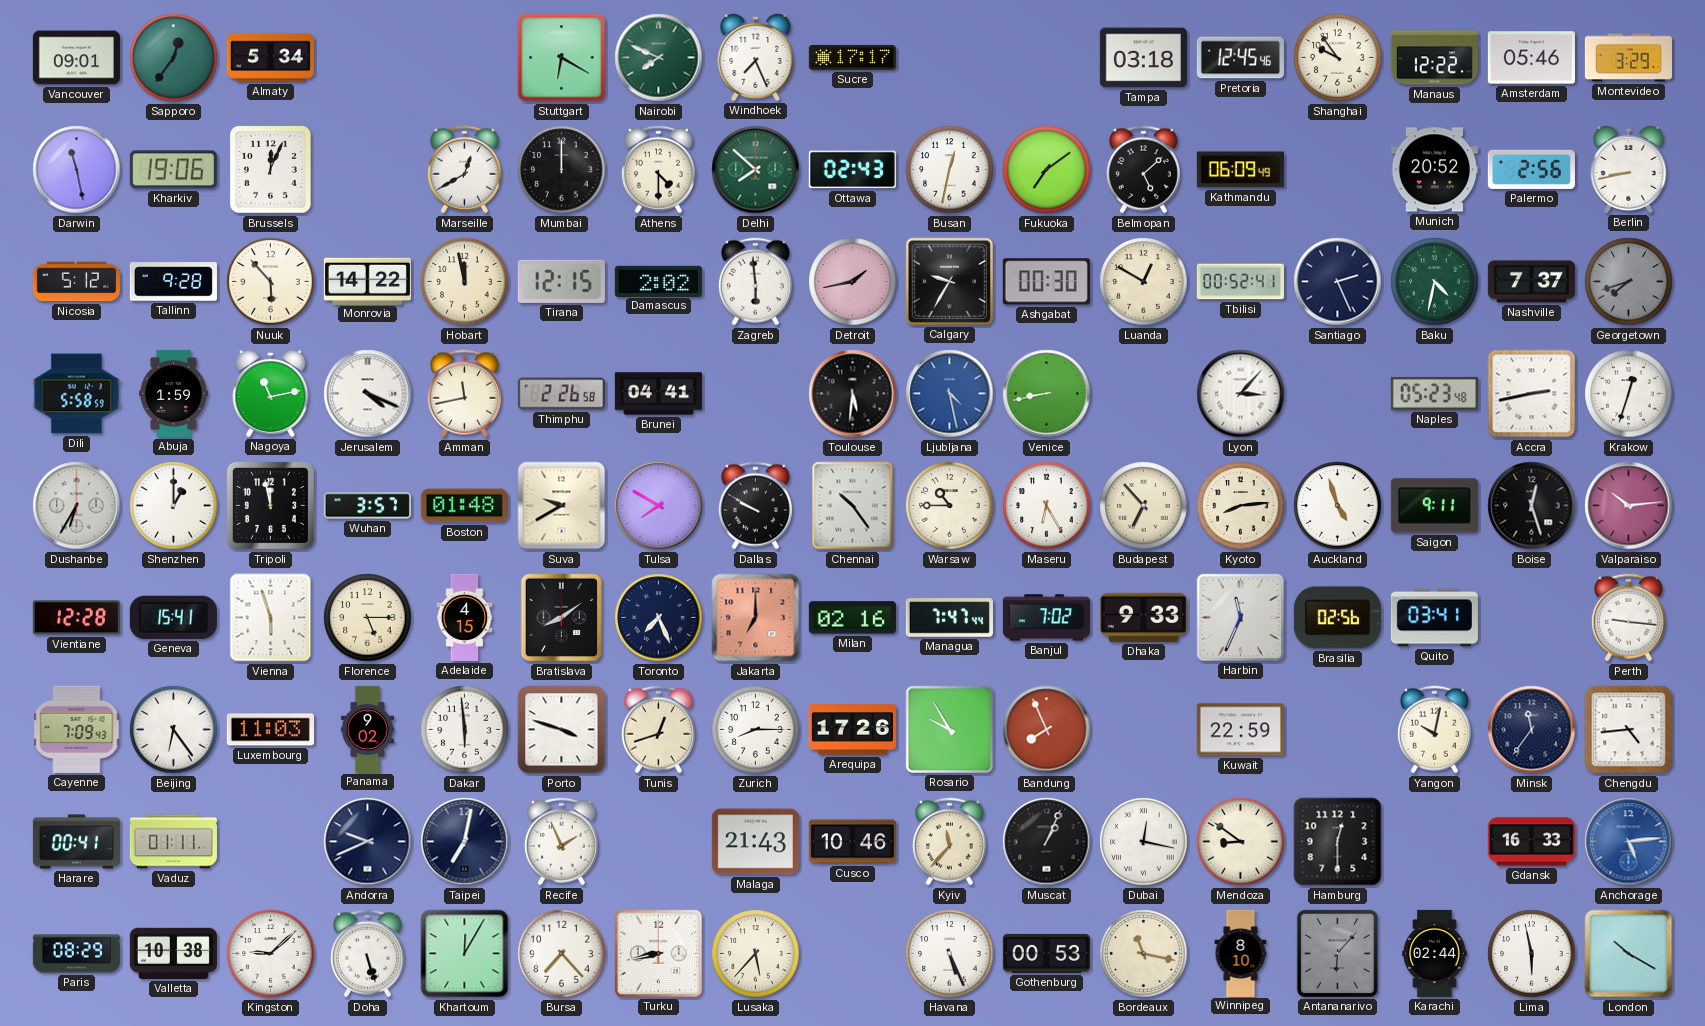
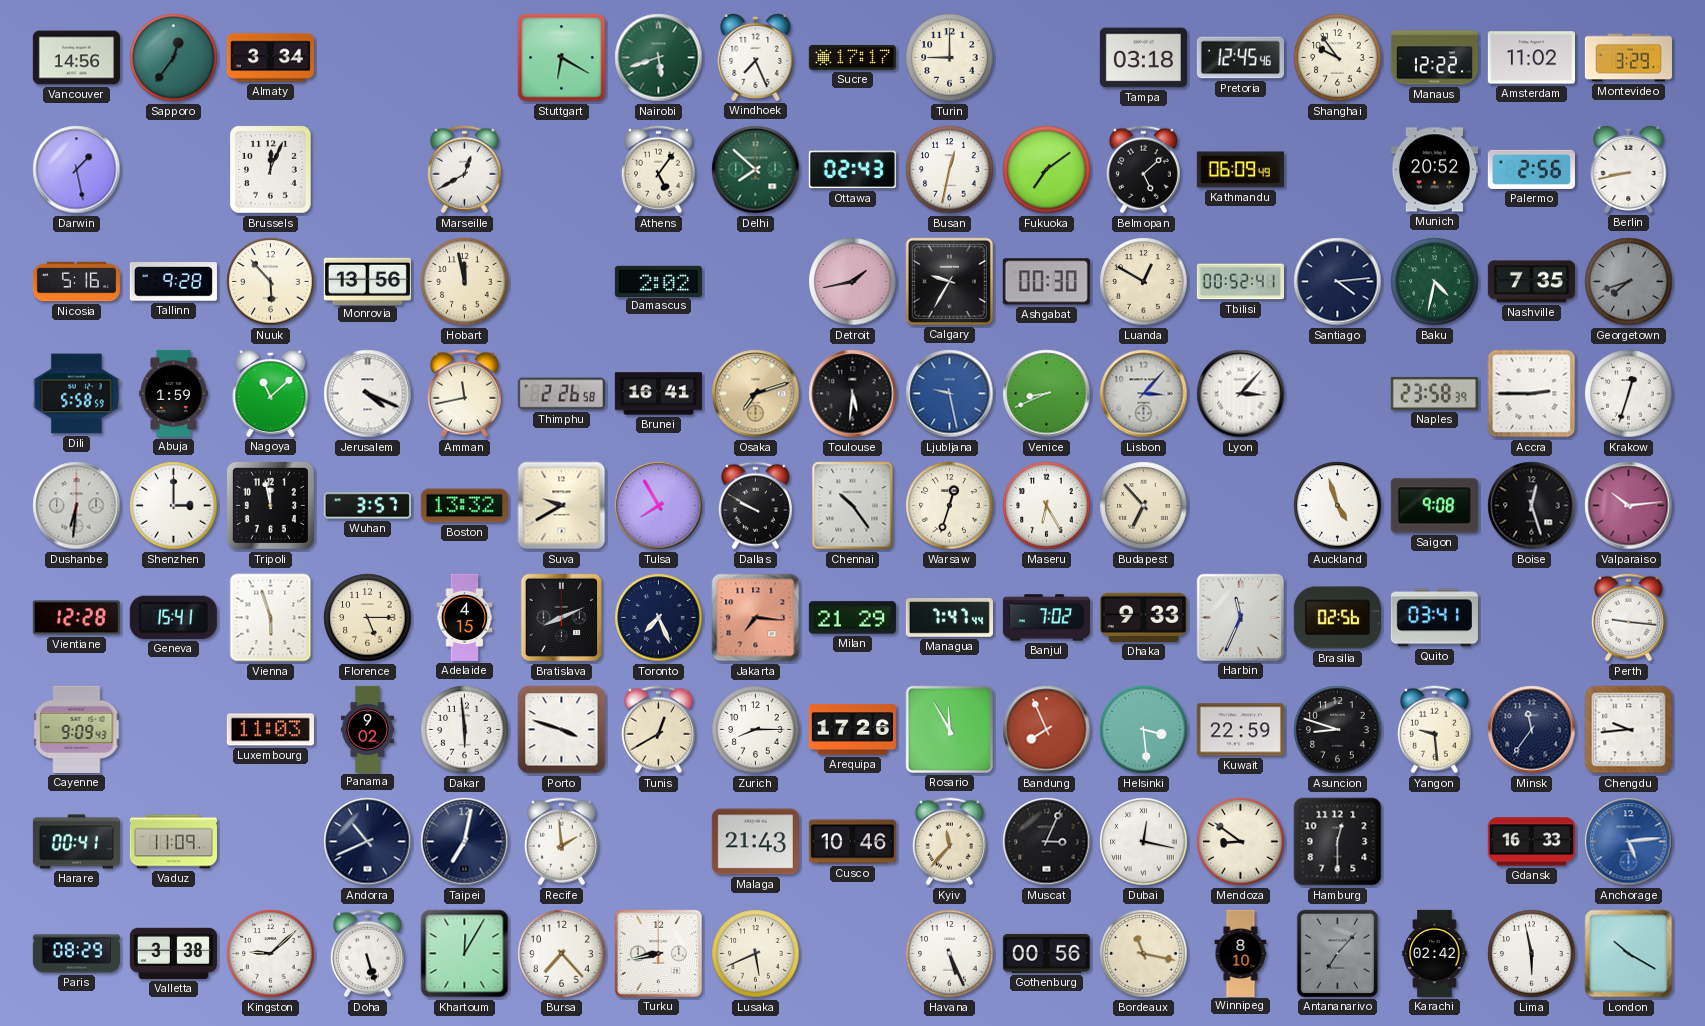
Vancouver: 09:01 -> 14:56
Almaty: 5:34 -> 3:34
Nairobi: 7:49 -> 5:42
Turin: none -> 9:00
Amsterdam: 05:46 -> 11:02
Darwin: 11:28 -> 1:28
Kharkiv: 19:06 -> none
Mumbai: 12:00 -> none
Athens: 4:30 -> 5:06
Nicosia: 5:12 -> 5:16
Monrovia: 14:22 -> 13:56
Tirana: 12:15 -> none
Zagreb: 5:59 -> none
Santiago: 2:26 -> 4:14
Nashville: 7:37 -> 7:35
Nagoya: 11:13 -> 11:08
Brunei: 04:41 -> 16:41
Osaka: none -> 7:12
Ljubljana: 4:28 -> 9:28
Venice: 8:43 -> 8:41
Lisbon: none -> 3:07
Naples: 05:23 -> 23:58
Accra: 2:43 -> 2:45
Dushanbe: 6:35 -> 6:31
Shenzhen: 1:00 -> 3:00
Boston: 01:48 -> 13:32
Tulsa: 7:50 -> 7:55
Warsaw: 10:45 -> 12:33
Kyoto: 8:14 -> none
Saigon: 9:11 -> 9:08
Bratislava: 8:09 -> 8:11
Jakarta: 7:00 -> 7:16
Milan: 02:16 -> 21:29
Cayenne: 7:09 -> 9:09
Beijing: 6:24 -> none
Tunis: 12:42 -> 12:40
Rosario: 9:55 -> 11:55
Helsinki: none -> 3:29
Asuncion: none -> 8:48
Yangon: 10:02 -> 9:29
Chengdu: 4:44 -> 9:44
Vaduz: 01:11 -> 11:09
Andorra: 9:41 -> 10:41
Recife: 1:56 -> 1:59
Muscat: 1:04 -> 3:04
Valletta: 10:38 -> 3:38
Lusaka: 5:37 -> 5:41
Gothenburg: 00:53 -> 00:56
Antananarivo: 6:07 -> 7:07
Karachi: 02:44 -> 02:42
